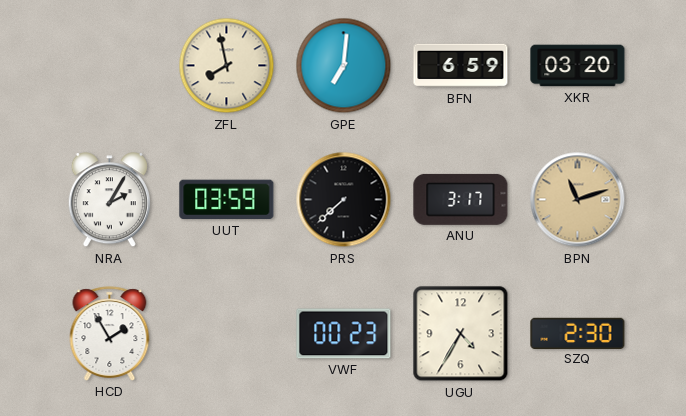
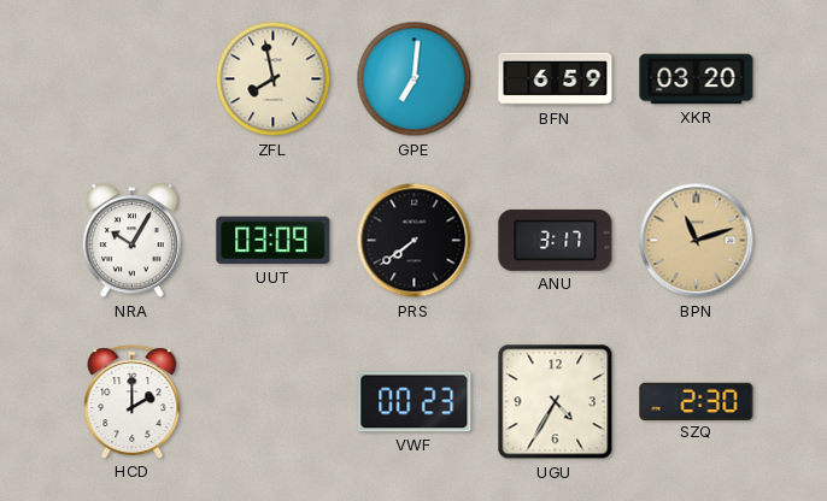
NRA: 2:05 -> 10:05
UUT: 03:59 -> 03:09
PRS: 7:38 -> 7:39
HCD: 1:55 -> 2:00
